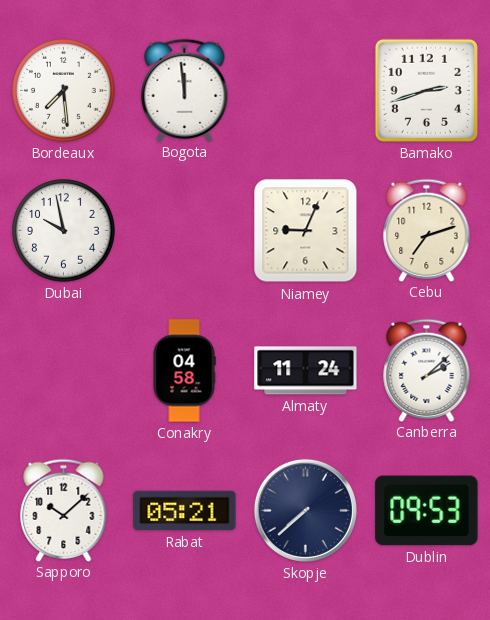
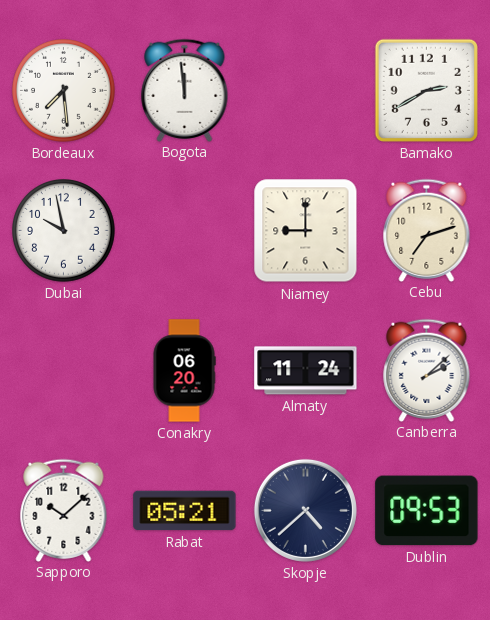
Bamako: 2:42 -> 2:40
Niamey: 9:04 -> 9:00
Conakry: 04:58 -> 06:20
Skopje: 7:38 -> 4:38
